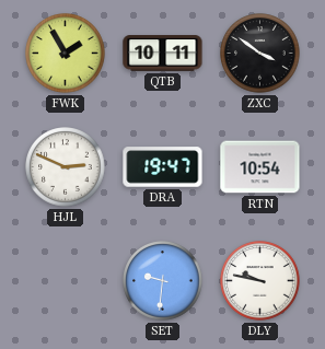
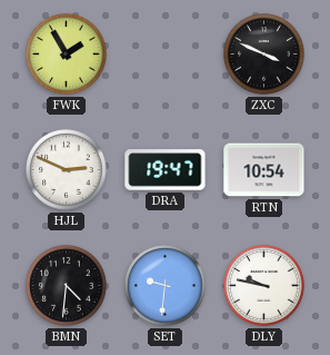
QTB: 10:11 -> none
ZXC: 3:51 -> 3:49
BMN: none -> 4:31
